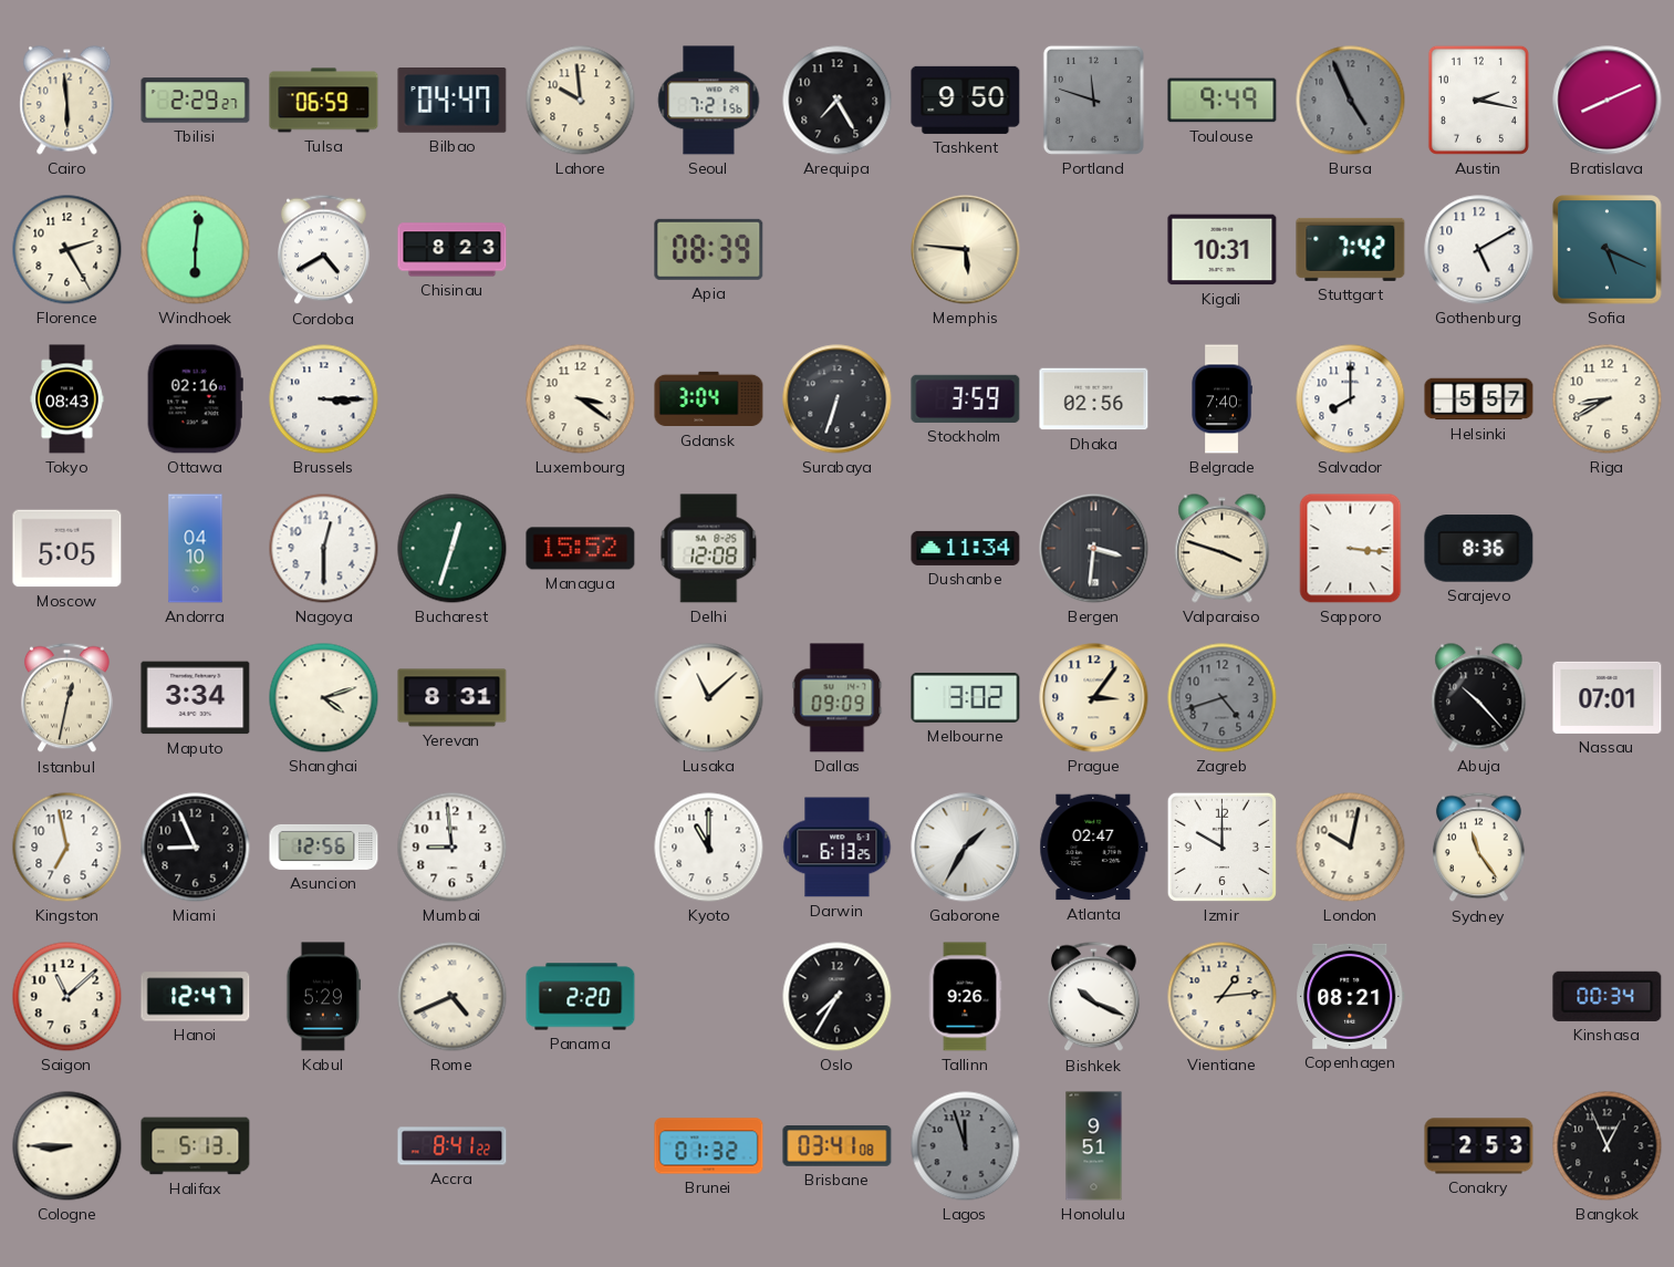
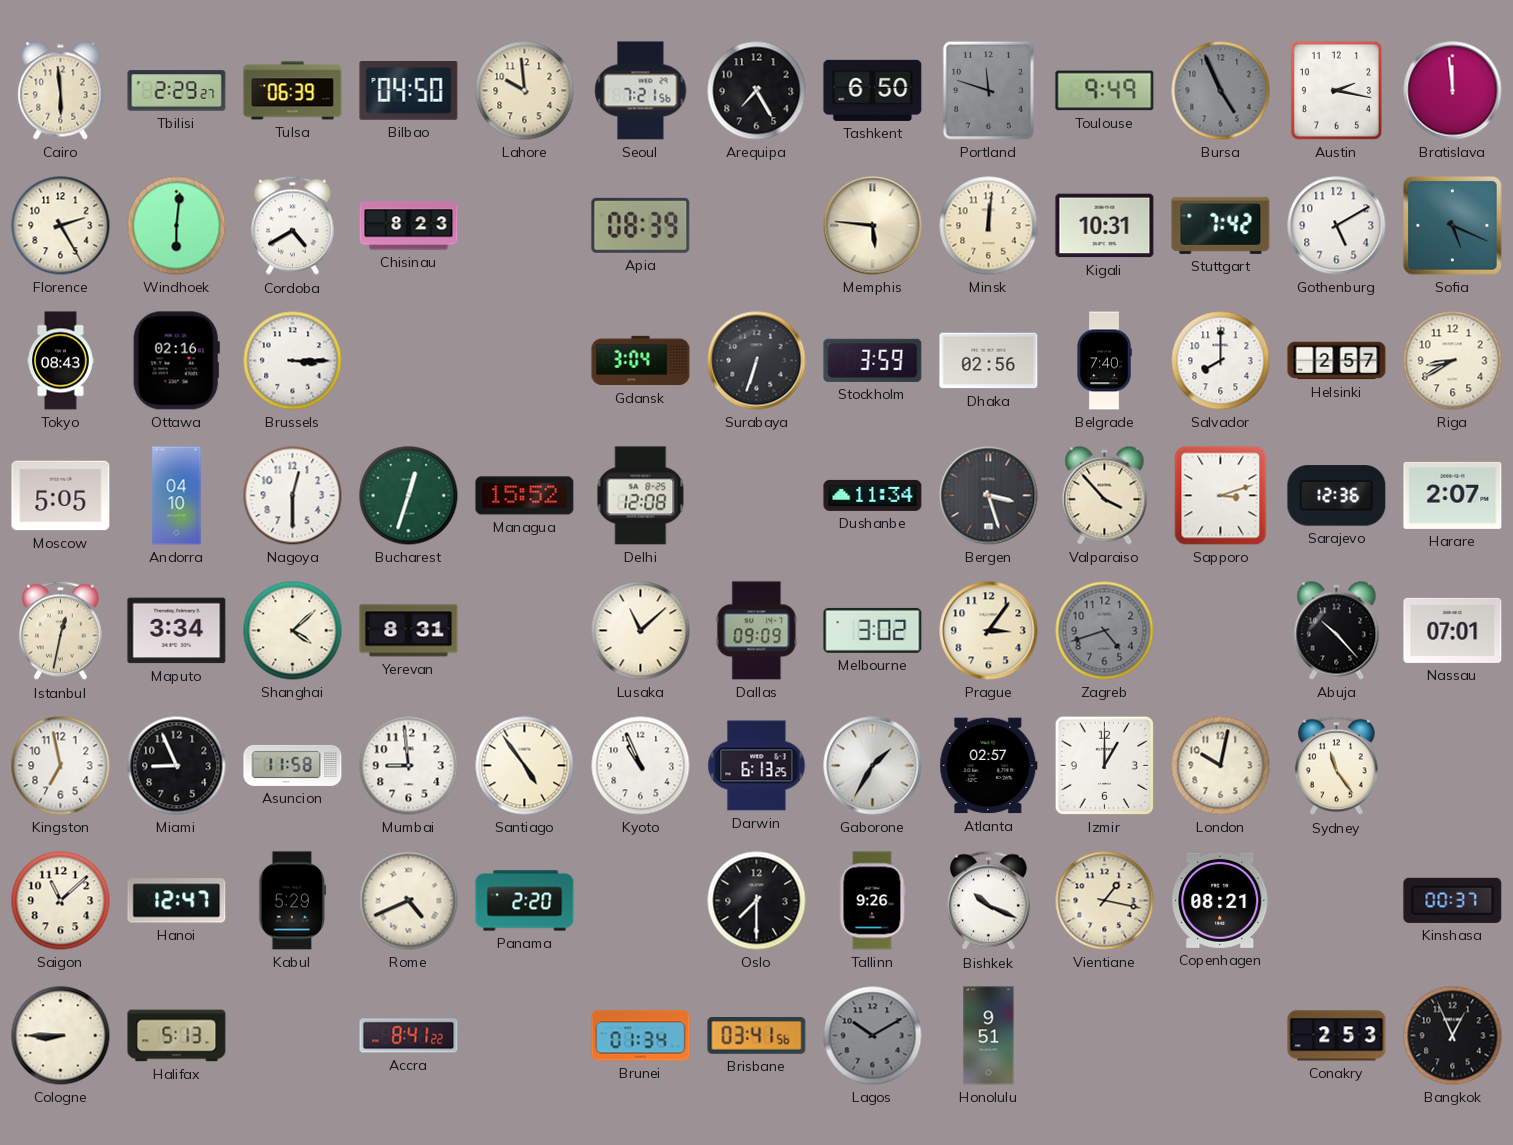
Tulsa: 06:59 -> 06:39
Bilbao: 04:47 -> 04:50
Tashkent: 9:50 -> 6:50
Bratislava: 8:11 -> 11:59
Minsk: none -> 12:01
Luxembourg: 3:21 -> none
Helsinki: 5:57 -> 2:57
Bergen: 3:31 -> 3:27
Valparaiso: 3:48 -> 3:53
Sapporo: 3:16 -> 3:12
Sarajevo: 8:36 -> 12:36
Harare: none -> 2:07
Shanghai: 4:12 -> 4:08
Asuncion: 12:56 -> 11:58
Santiago: none -> 4:54
Kyoto: 11:00 -> 10:56
Atlanta: 02:47 -> 02:57
Izmir: 10:00 -> 1:00
Oslo: 7:35 -> 7:30
Vientiane: 1:14 -> 1:17
Kinshasa: 00:34 -> 00:37
Brunei: 01:32 -> 01:34
Brisbane: 03:41:08 -> 03:41:56
Lagos: 11:57 -> 10:10
